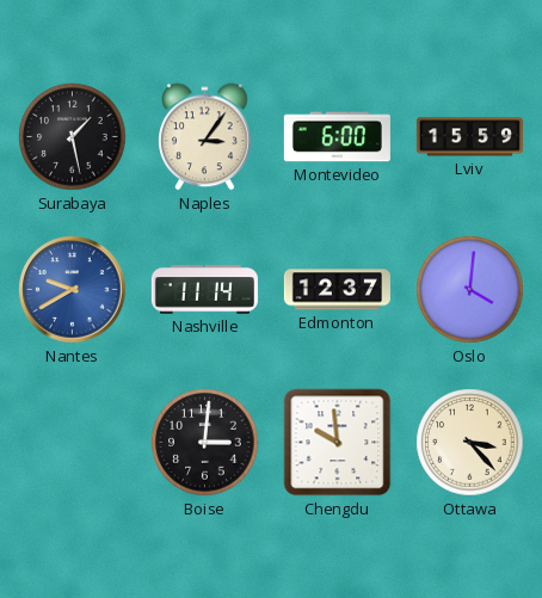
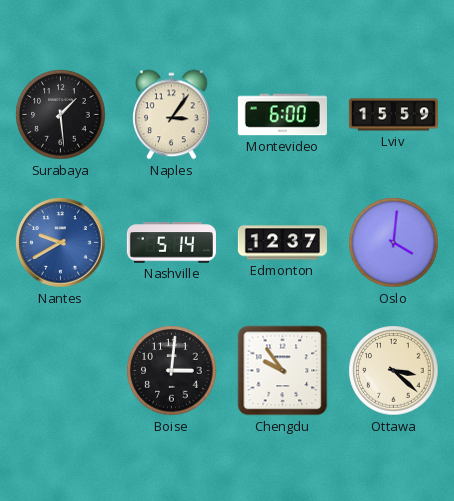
Surabaya: 1:28 -> 1:29
Nashville: 11:14 -> 5:14
Chengdu: 9:59 -> 9:54
Ottawa: 3:23 -> 3:22
